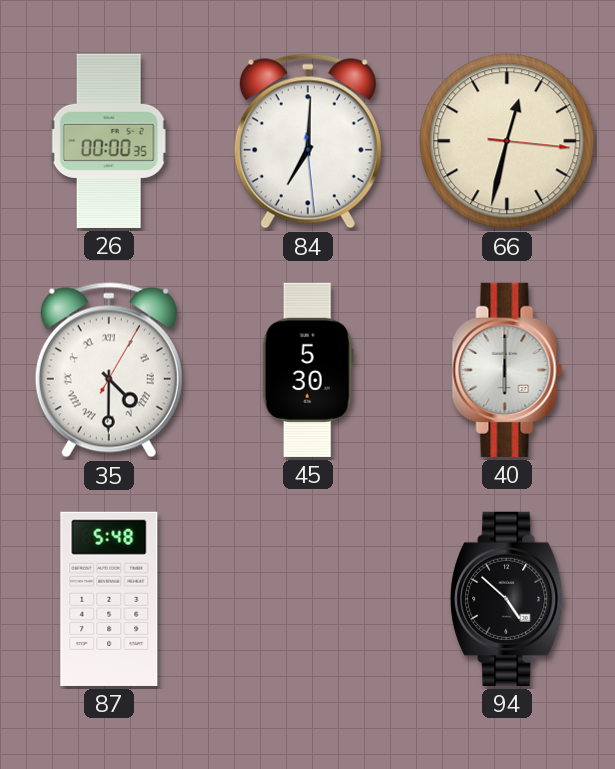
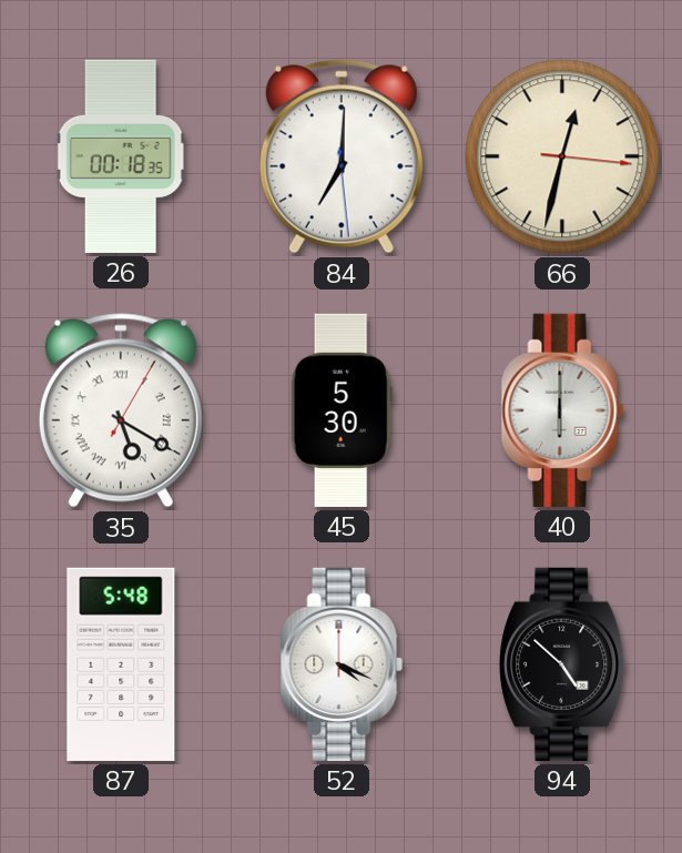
26: 00:00 -> 00:18
35: 4:30 -> 5:20
52: none -> 4:19
